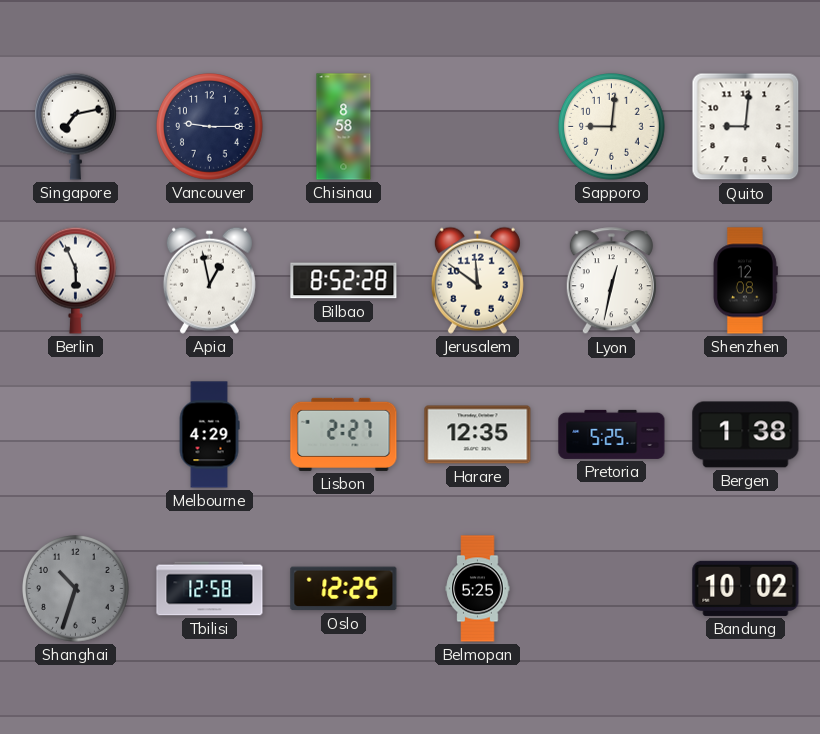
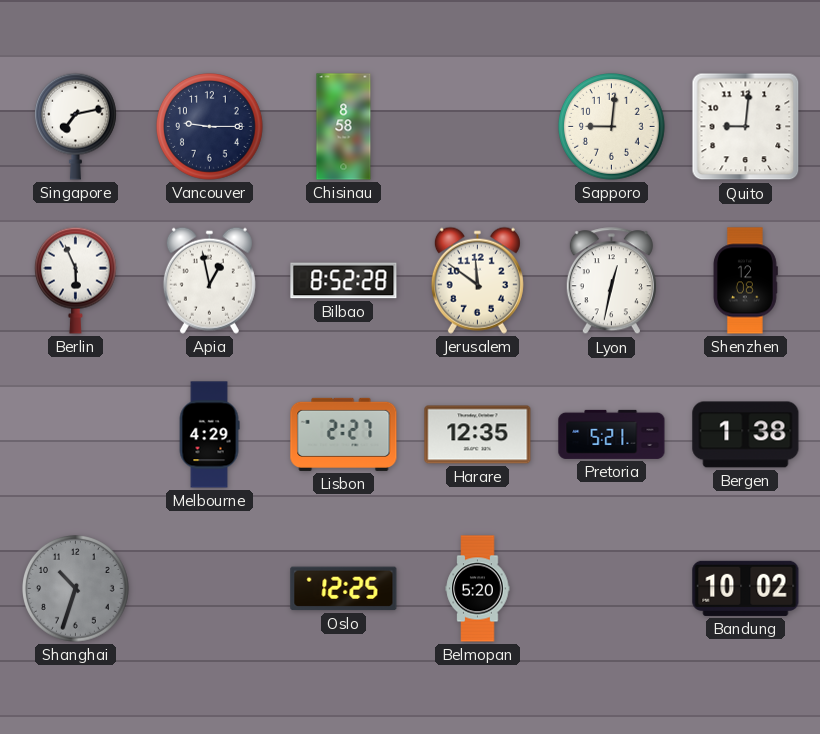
Pretoria: 5:25 -> 5:21
Tbilisi: 12:58 -> none
Belmopan: 5:25 -> 5:20
